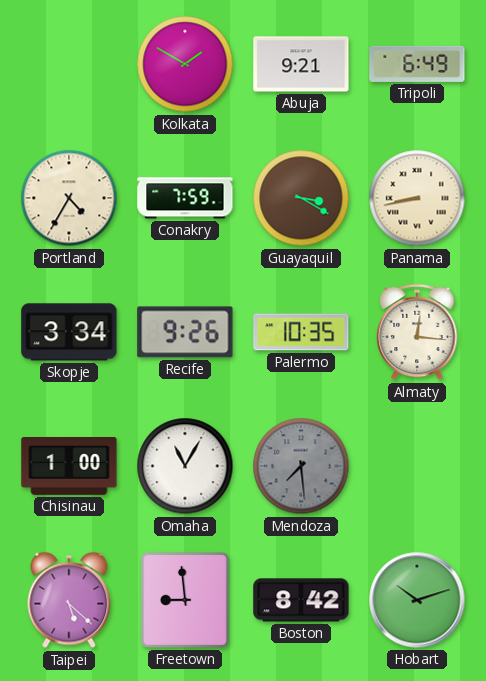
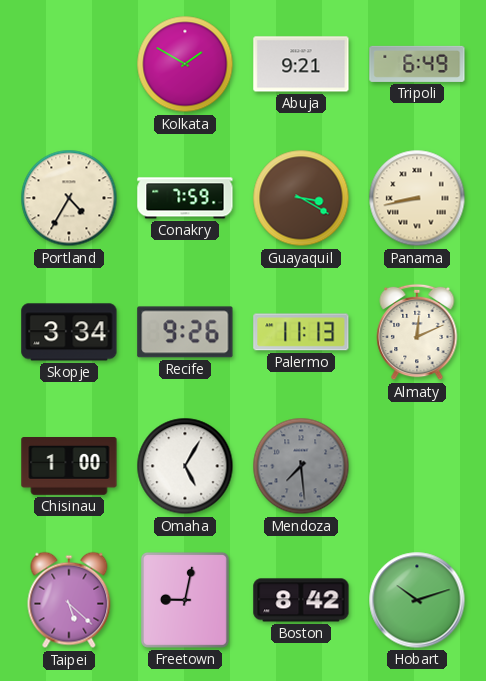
Palermo: 10:35 -> 11:13
Almaty: 12:16 -> 12:11
Omaha: 11:05 -> 5:05
Freetown: 8:59 -> 9:02
